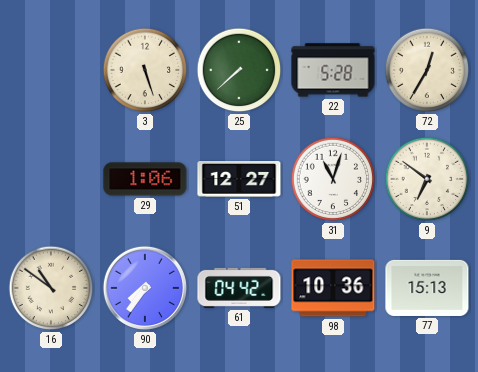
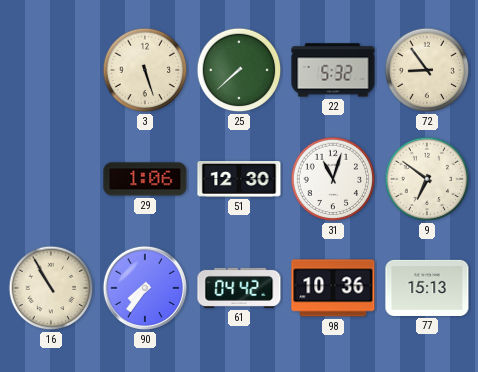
22: 5:28 -> 5:32
72: 12:35 -> 8:54
51: 12:27 -> 12:30
16: 10:51 -> 10:55
